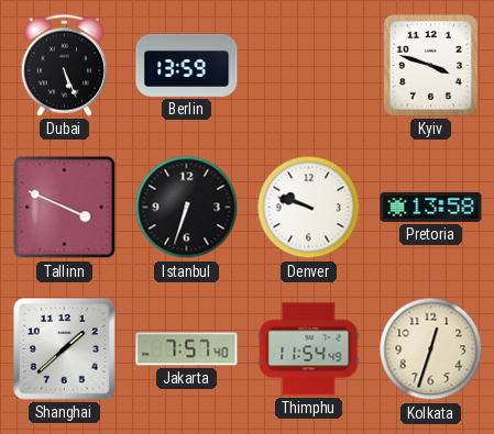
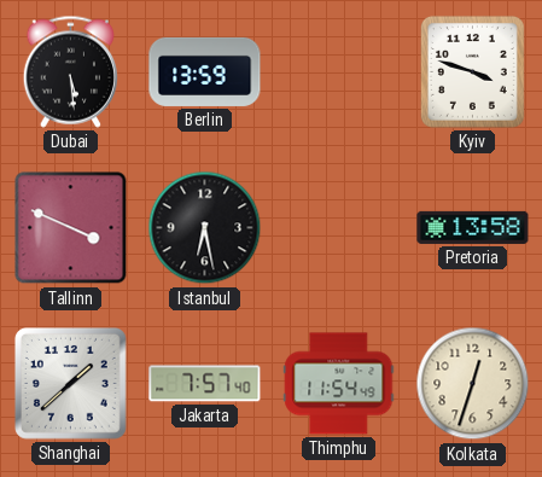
Dubai: 5:26 -> 5:29
Istanbul: 6:33 -> 6:28
Denver: 9:48 -> none
